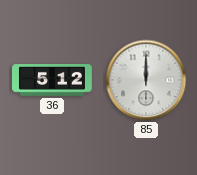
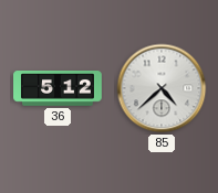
85: 12:00 -> 4:38
